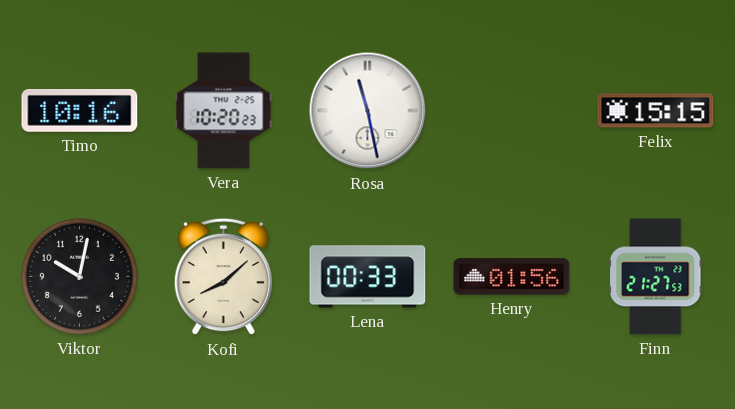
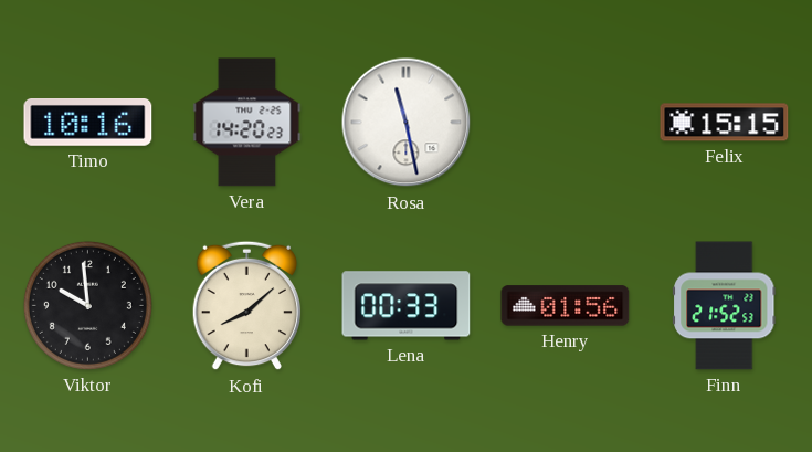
Vera: 10:20 -> 14:20
Viktor: 10:02 -> 9:59
Finn: 21:27 -> 21:52
